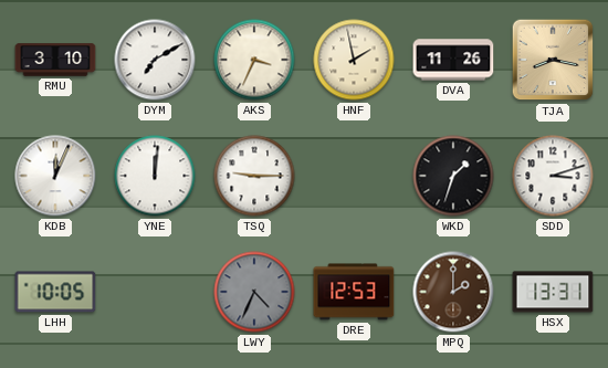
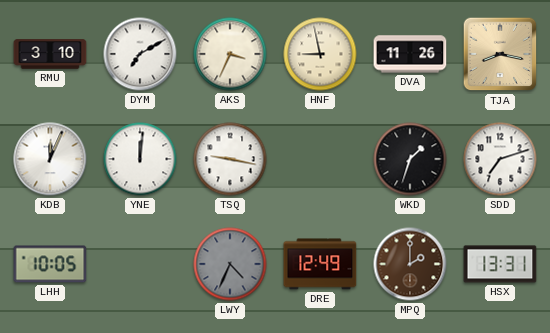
HNF: 1:58 -> 8:58
TSQ: 9:15 -> 9:17
SDD: 3:12 -> 7:12
DRE: 12:53 -> 12:49
